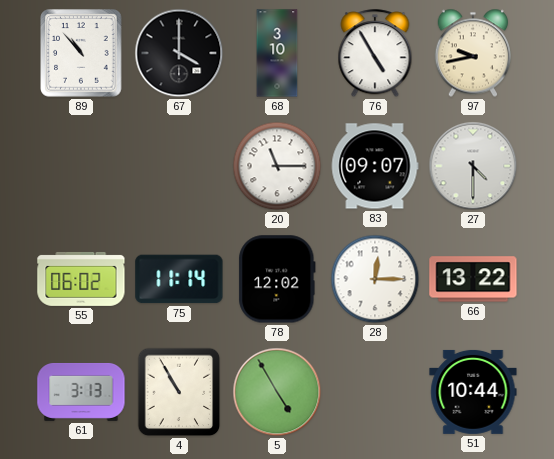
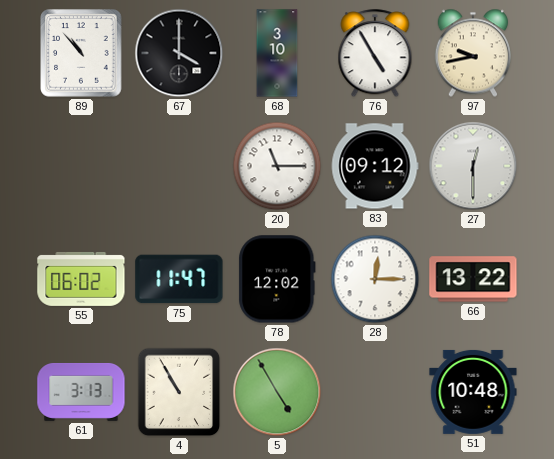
83: 09:07 -> 09:12
27: 4:30 -> 12:30
75: 11:14 -> 11:47
51: 10:44 -> 10:48
